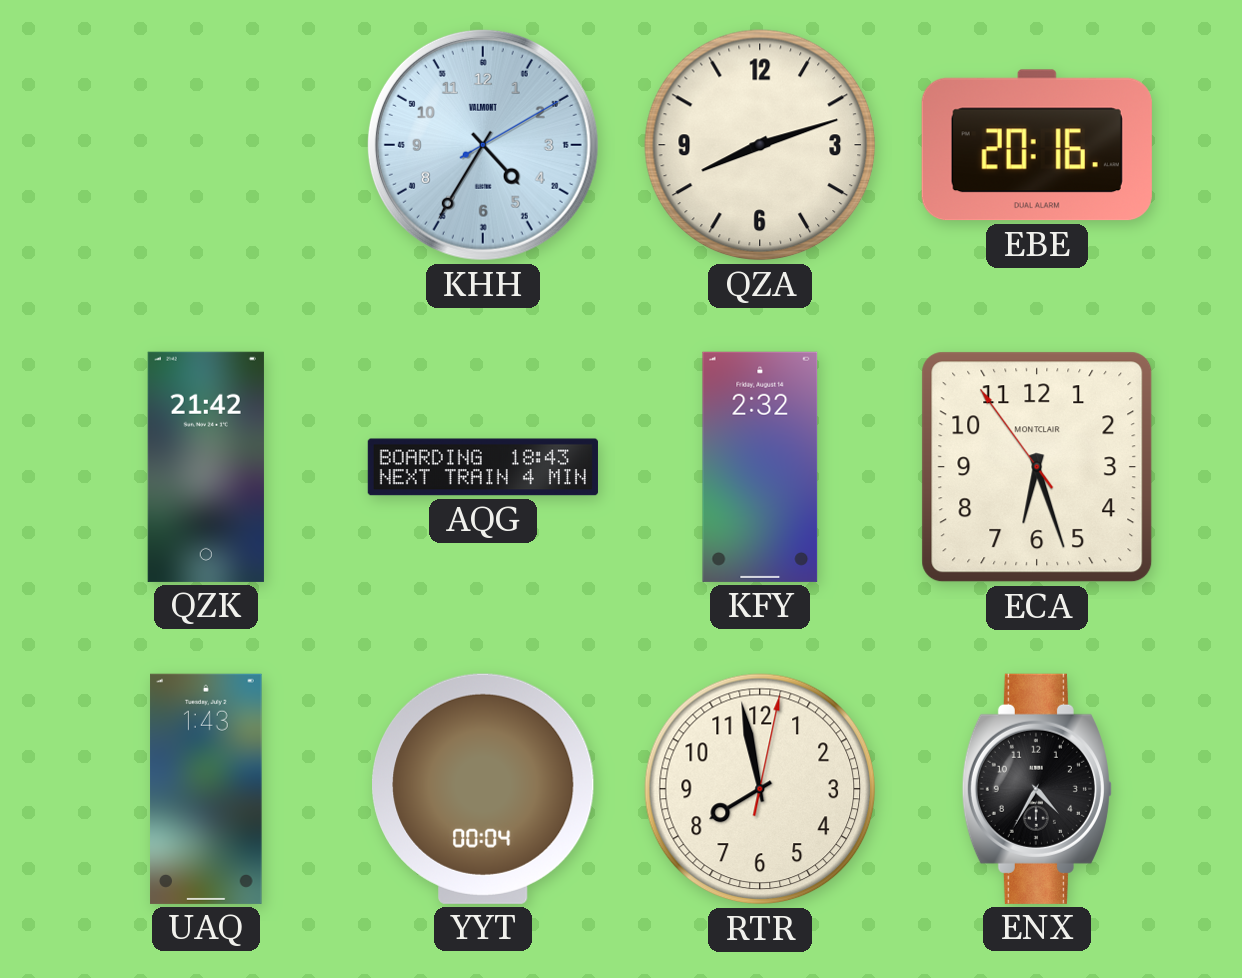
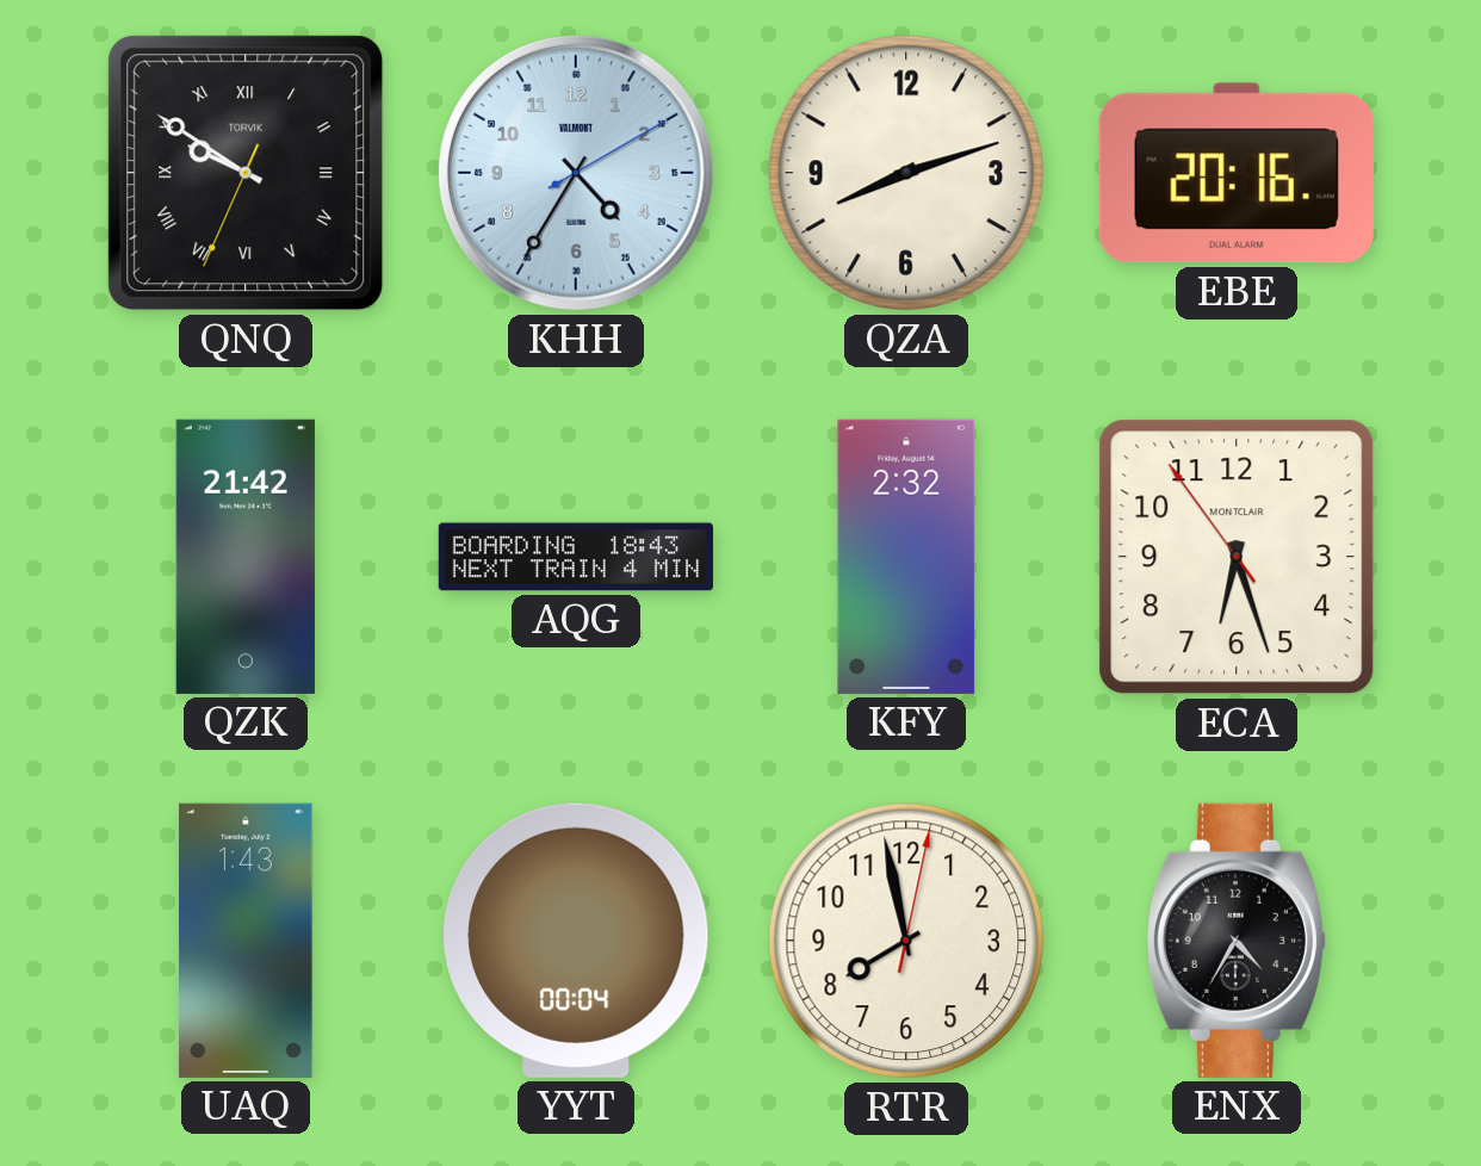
QNQ: none -> 9:50
